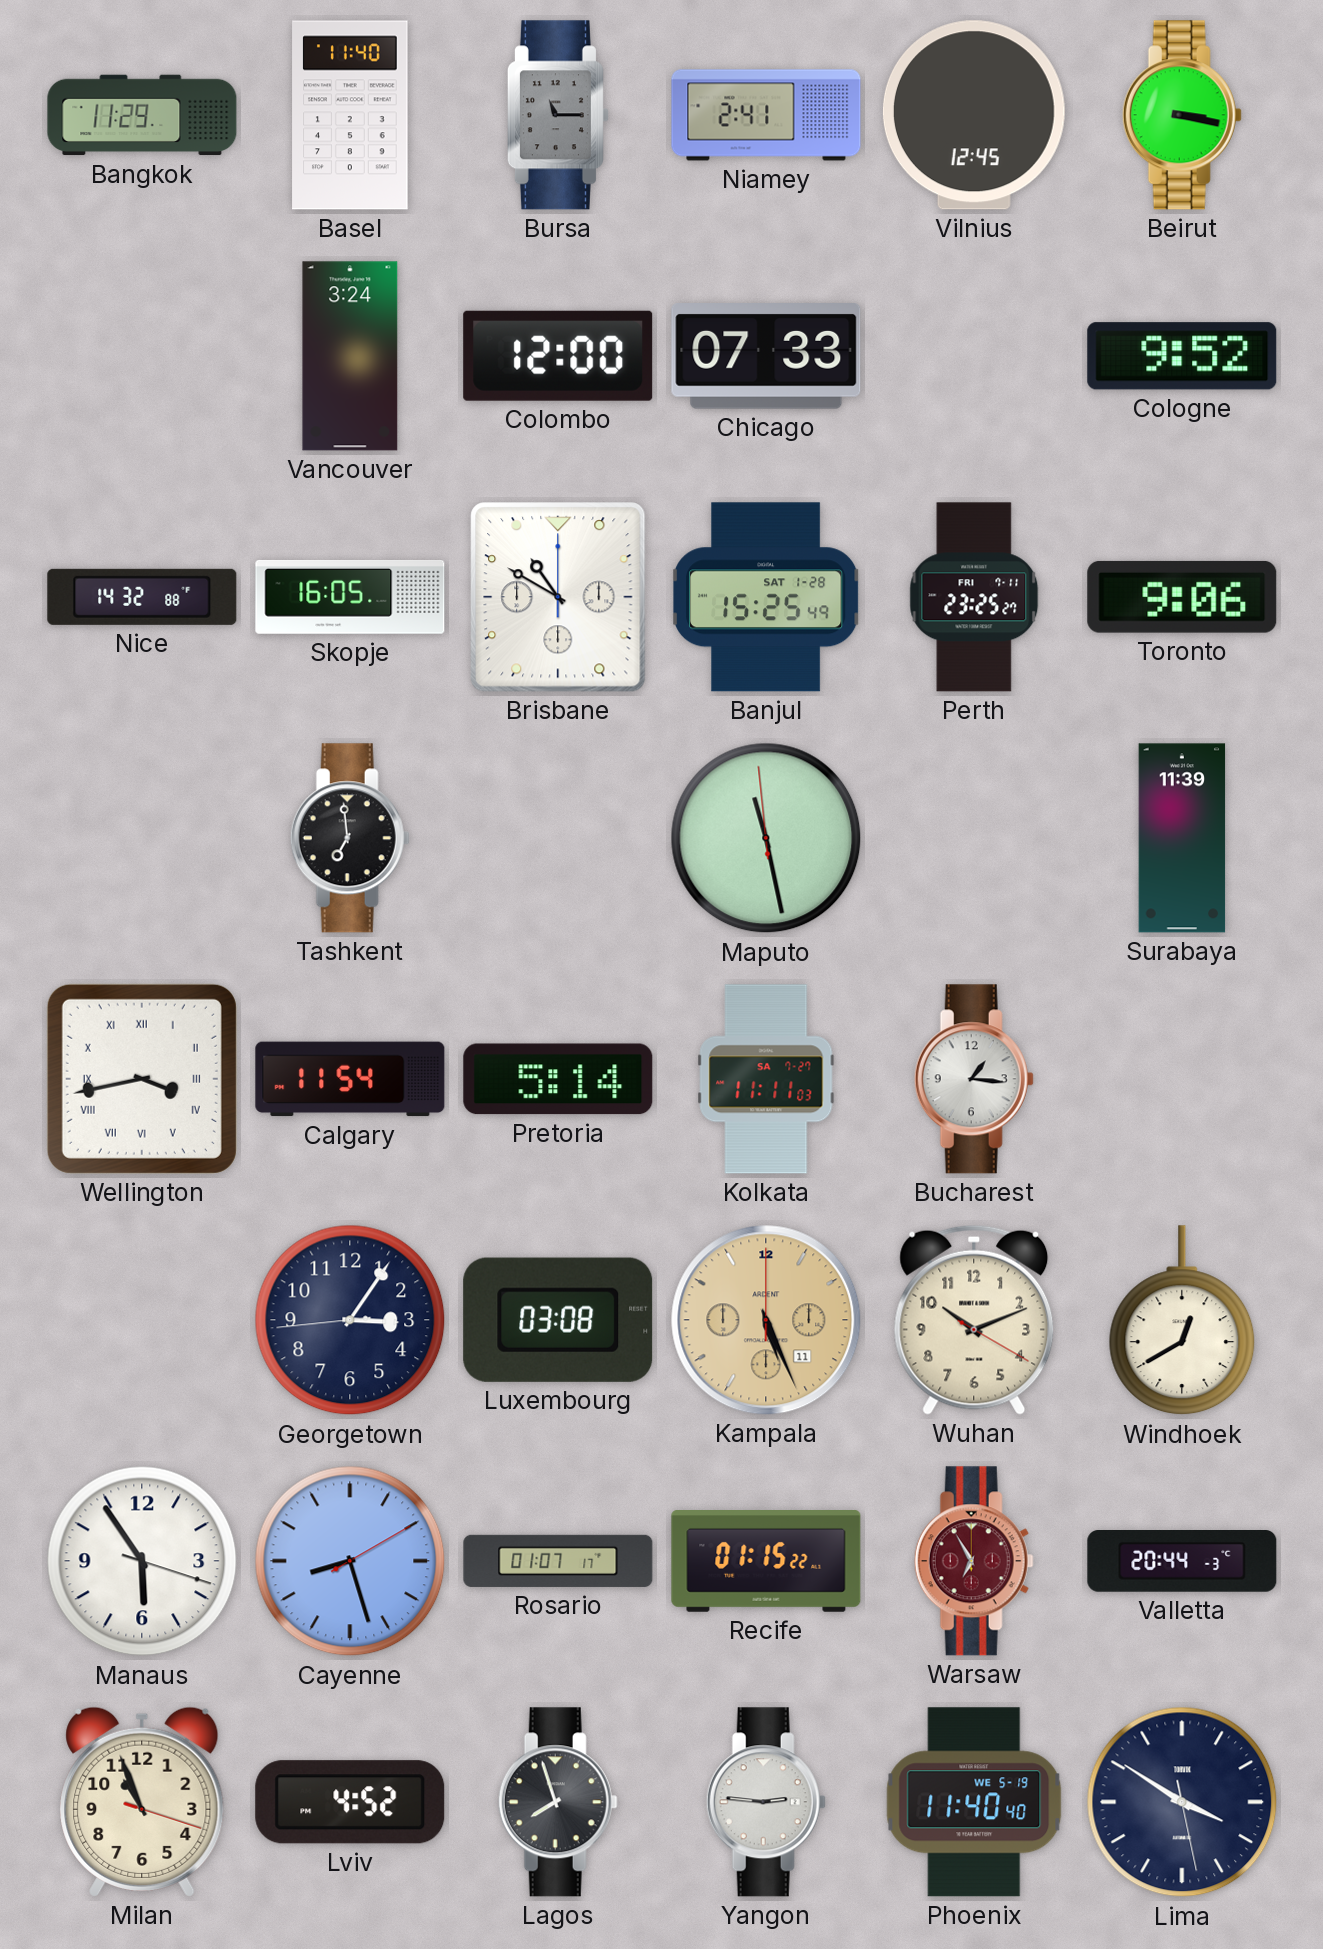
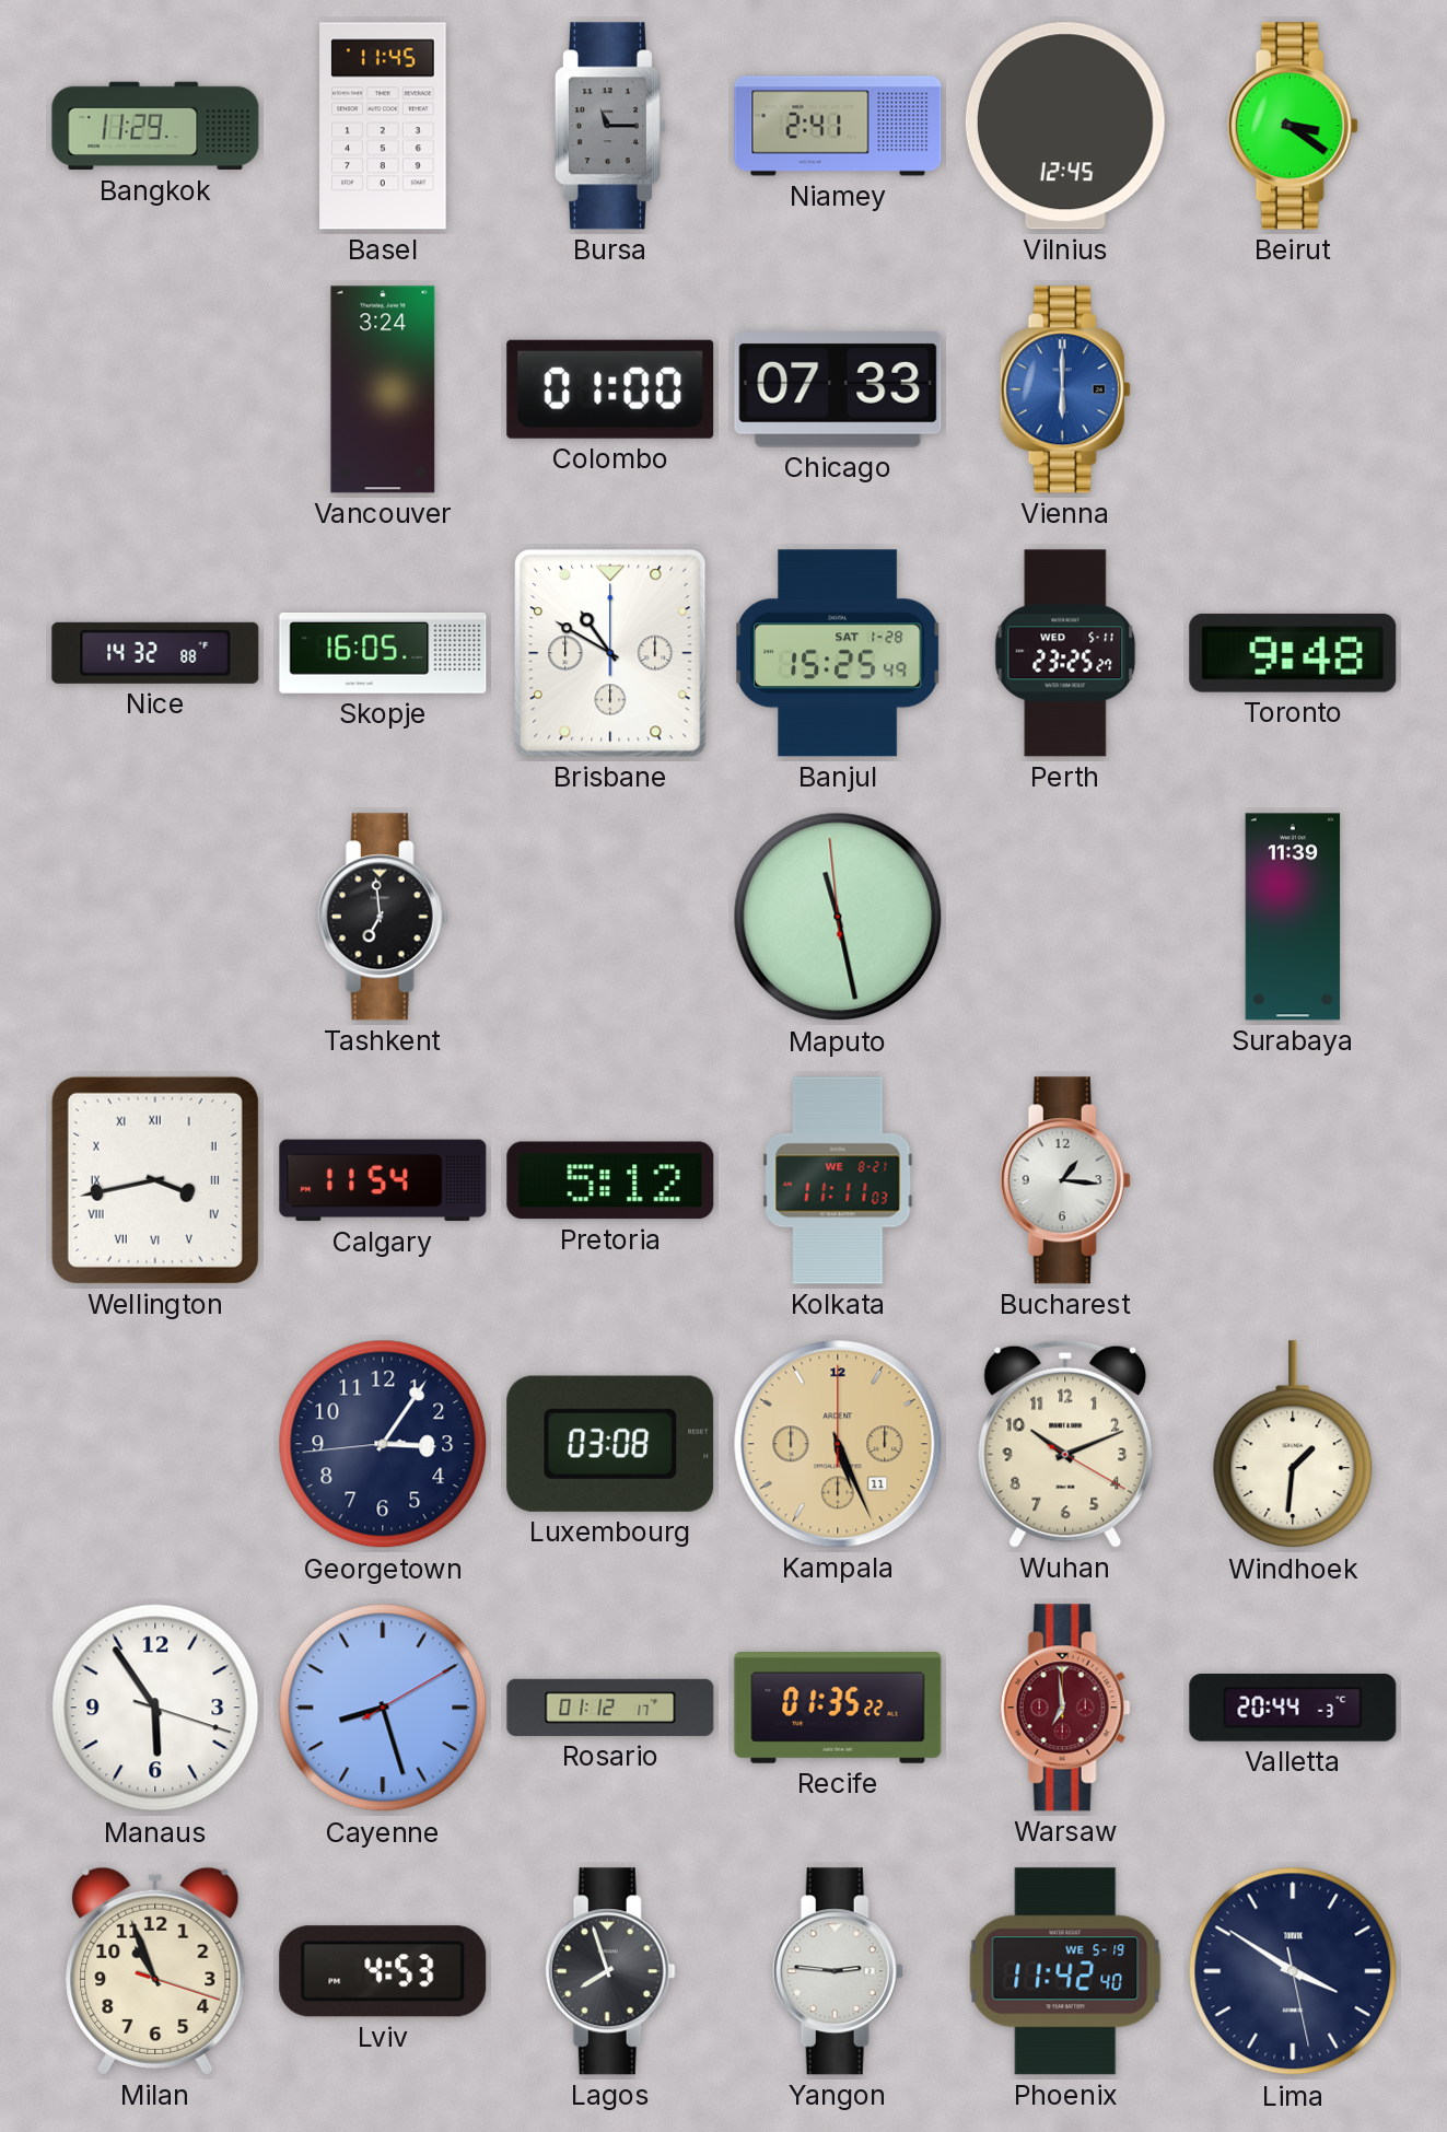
Basel: 11:40 -> 11:45
Beirut: 3:17 -> 3:21
Colombo: 12:00 -> 01:00
Vienna: none -> 6:00
Cologne: 9:52 -> none
Perth date: FRI 7-11 -> WED 5-11
Toronto: 9:06 -> 9:48
Pretoria: 5:14 -> 5:12
Kolkata date: SA 7-27 -> WE 8-21
Windhoek: 12:40 -> 1:31
Rosario: 01:07 -> 01:12
Recife: 01:15 -> 01:35
Warsaw: 6:55 -> 6:59
Lviv: 4:52 -> 4:53
Phoenix: 11:40 -> 11:42
